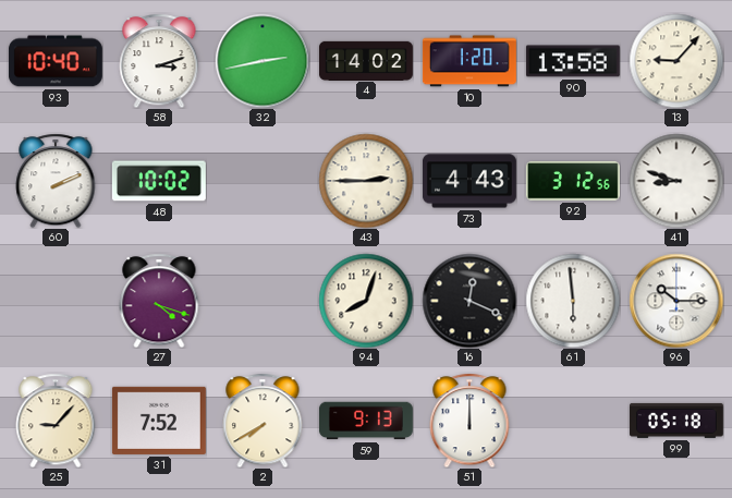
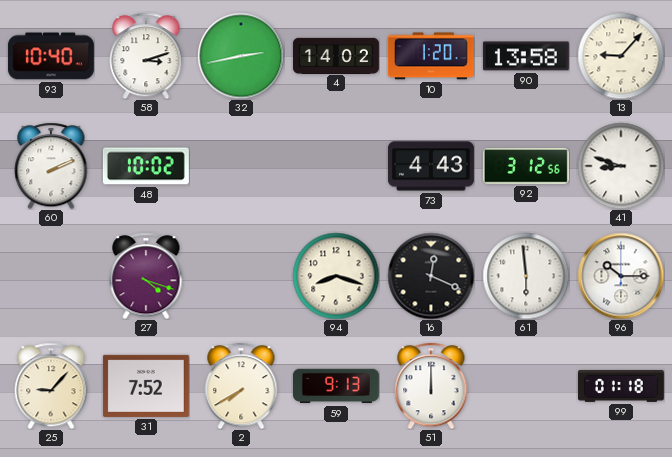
43: 2:45 -> none
94: 8:03 -> 8:18
99: 05:18 -> 01:18
